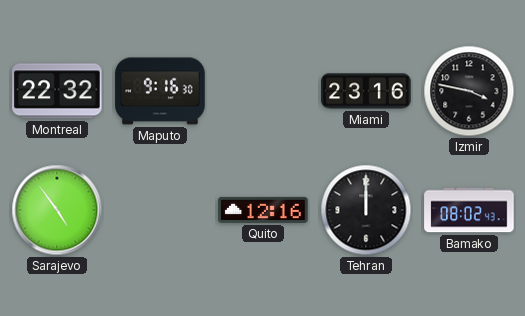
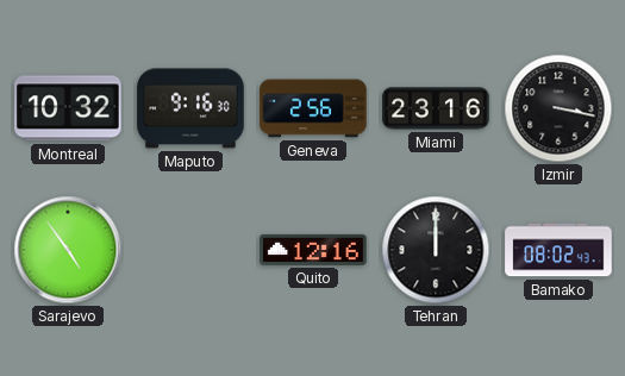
Montreal: 22:32 -> 10:32
Geneva: none -> 2:56
Izmir: 3:47 -> 3:17
